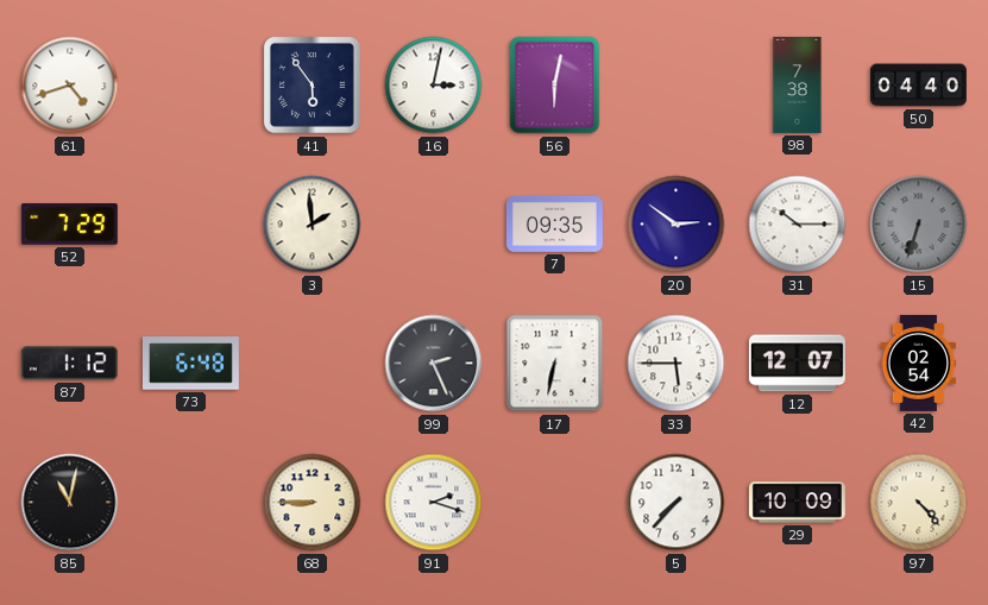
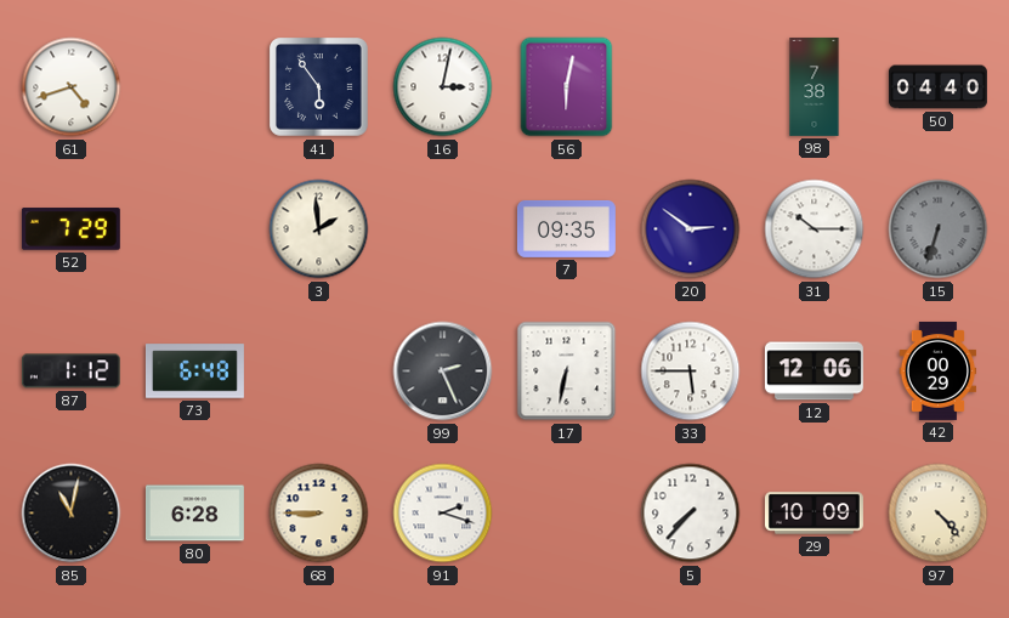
12: 12:07 -> 12:06
42: 02:54 -> 00:29
80: none -> 6:28
